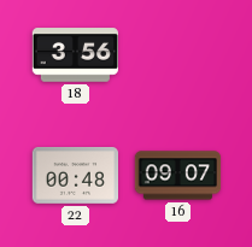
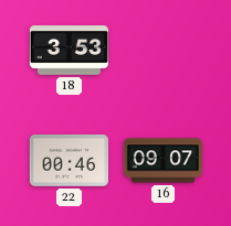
18: 3:56 -> 3:53
22: 00:48 -> 00:46
